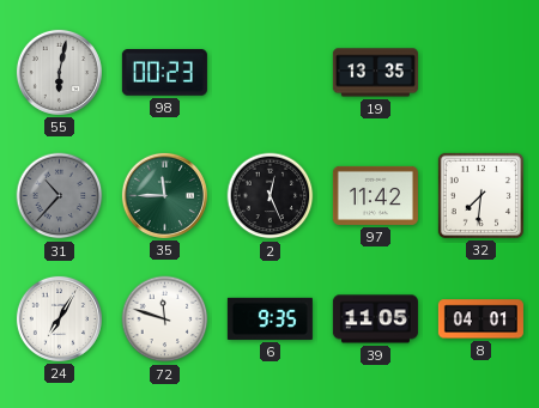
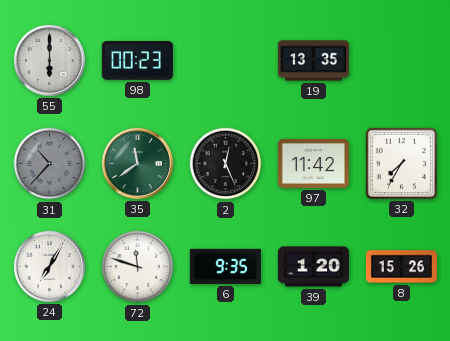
55: 6:02 -> 6:00
35: 11:45 -> 11:39
32: 7:31 -> 7:35
39: 11:05 -> 1:20
8: 04:01 -> 15:26
